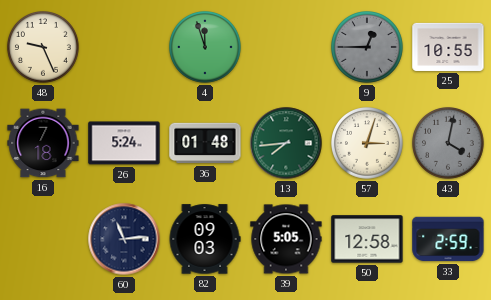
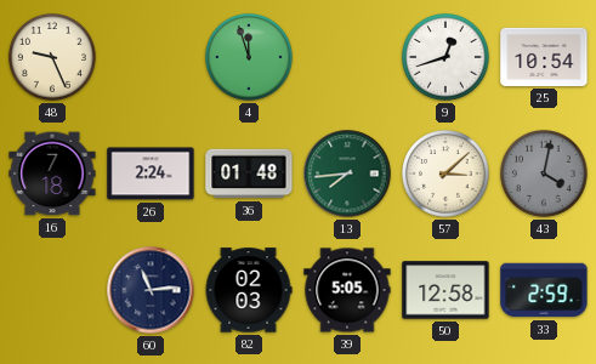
9: 12:45 -> 12:42
9 dial: grey -> white
25: 10:55 -> 10:54
26: 5:24 -> 2:24
57: 3:03 -> 3:08
82: 09:03 -> 02:03
